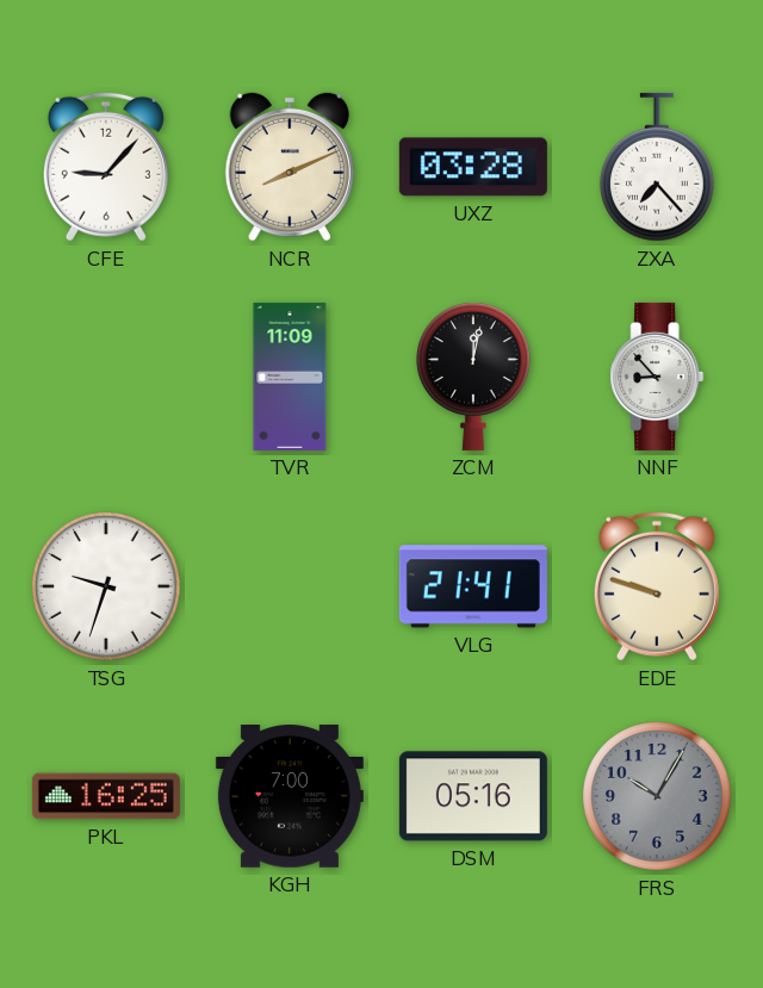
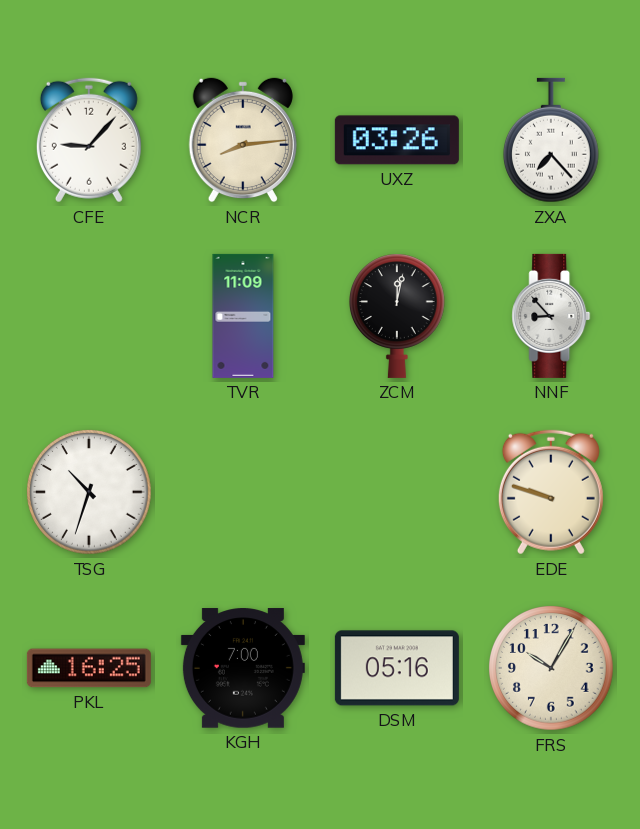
NCR: 8:11 -> 8:14
UXZ: 03:28 -> 03:26
TSG: 9:33 -> 10:33
VLG: 21:41 -> none
FRS dial: grey -> cream
